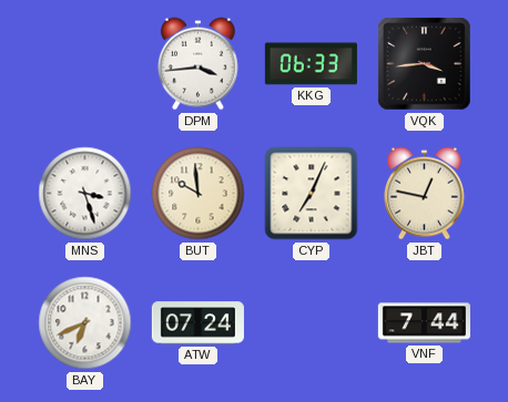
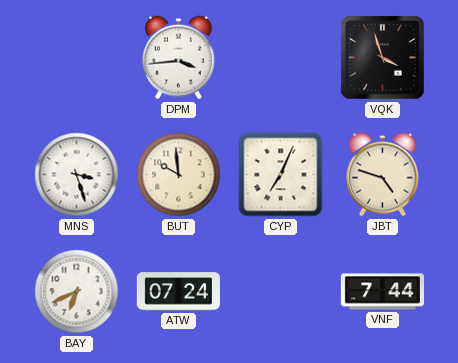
KKG: 06:33 -> none
VQK: 3:44 -> 3:57
JBT: 12:47 -> 4:48
